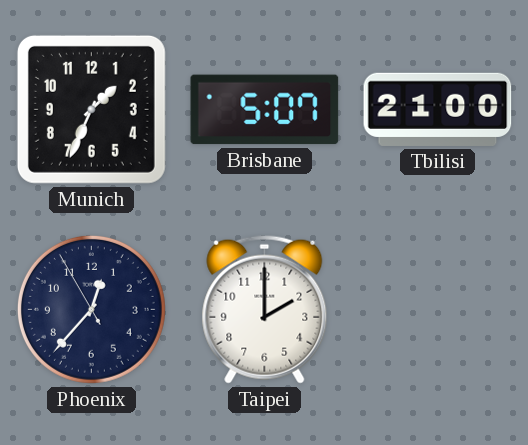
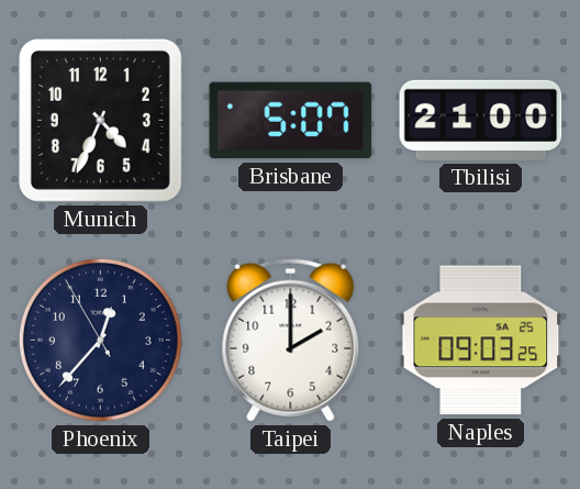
Munich: 1:34 -> 4:34
Naples: none -> 09:03
